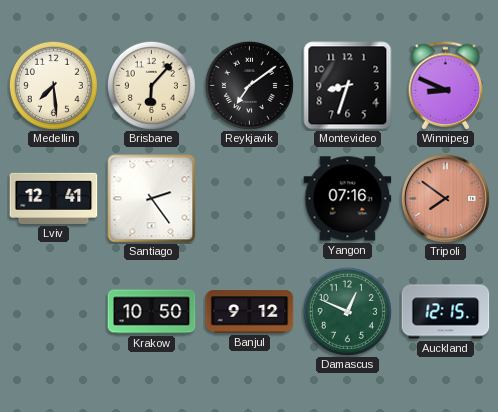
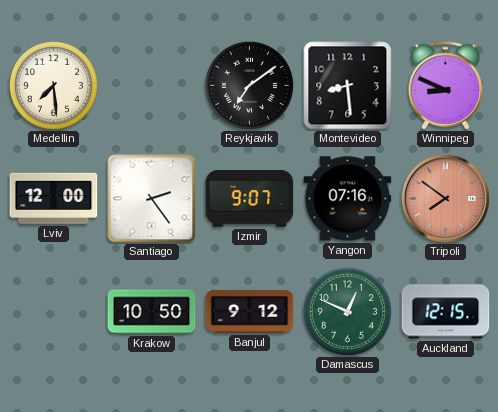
Brisbane: 6:07 -> none
Montevideo: 8:33 -> 8:29
Lviv: 12:41 -> 12:00
Izmir: none -> 9:07
